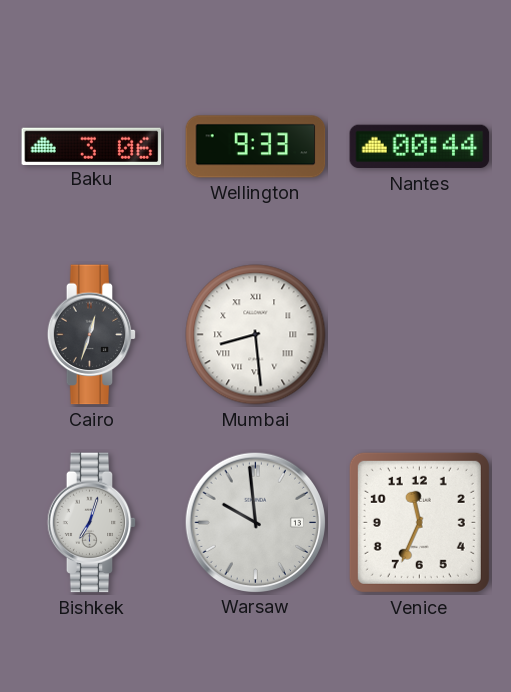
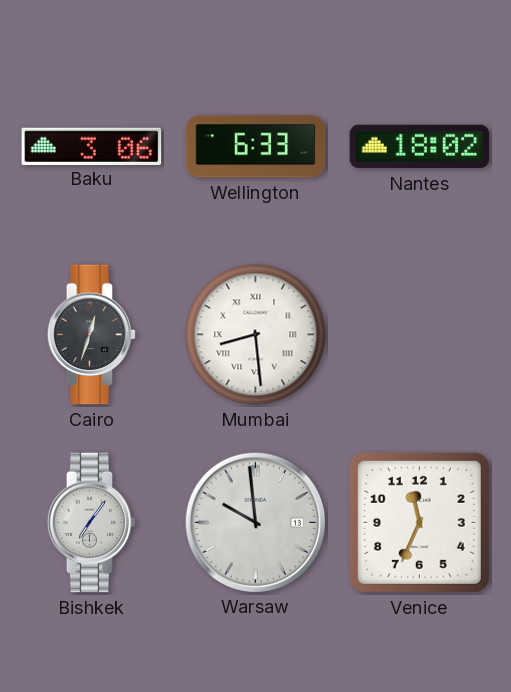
Wellington: 9:33 -> 6:33
Nantes: 00:44 -> 18:02
Bishkek: 7:03 -> 7:06
